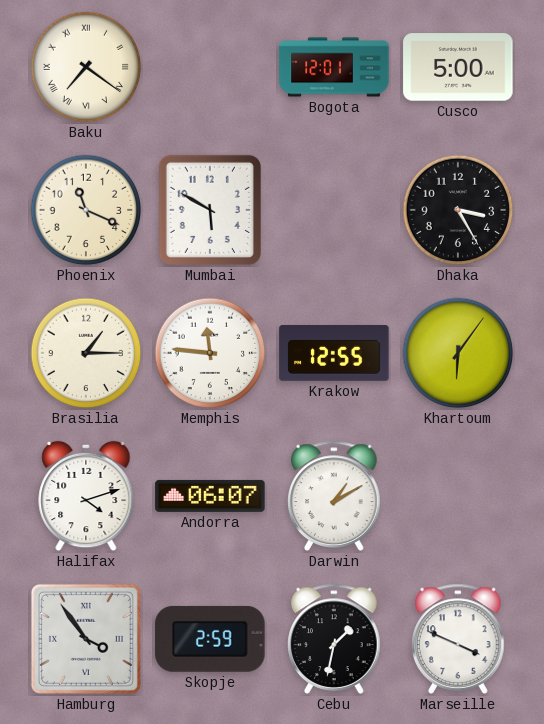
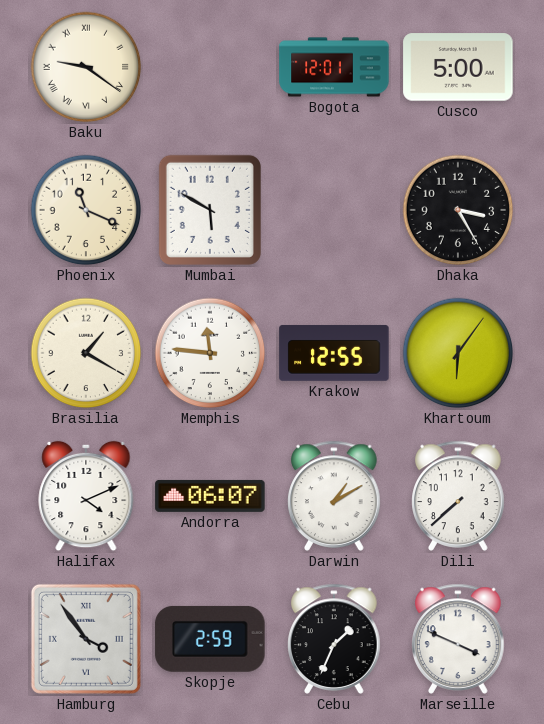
Baku: 7:21 -> 9:21
Brasilia: 1:15 -> 1:20
Halifax: 4:12 -> 4:11
Dili: none -> 7:38
Cebu: 1:32 -> 1:34
